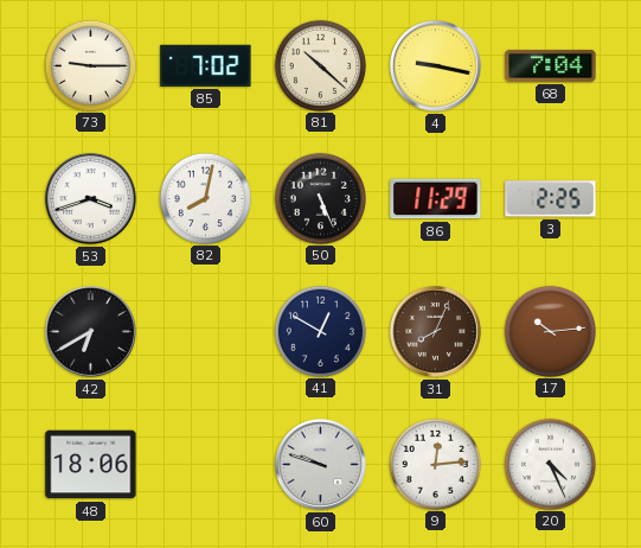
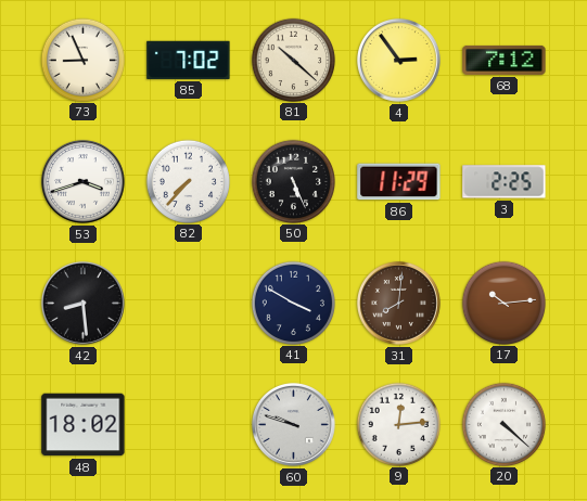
73: 9:15 -> 8:56
4: 9:17 -> 2:54
68: 7:04 -> 7:12
82: 8:02 -> 7:37
42: 6:40 -> 8:29
41: 12:50 -> 3:50
31: 8:04 -> 8:01
48: 18:06 -> 18:02
20: 4:26 -> 4:22
